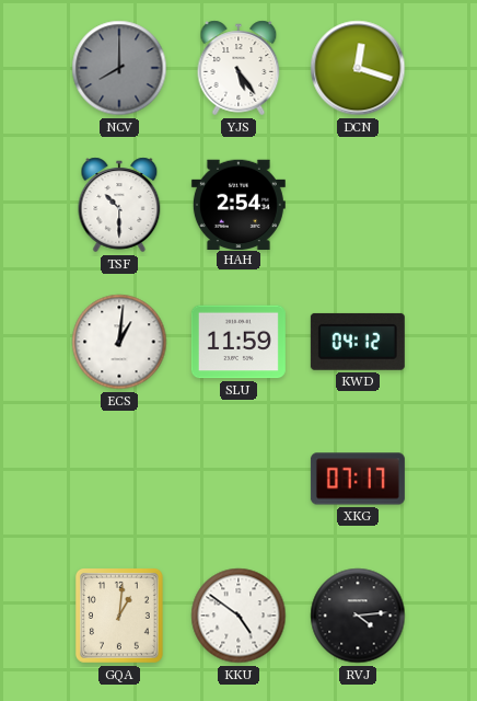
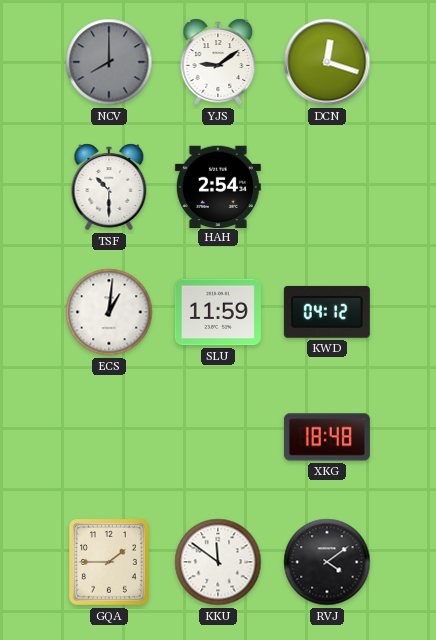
YJS: 5:24 -> 9:09
XKG: 07:17 -> 18:48
GQA: 1:01 -> 1:45
KKU: 4:51 -> 11:51
RVJ: 4:14 -> 4:09
